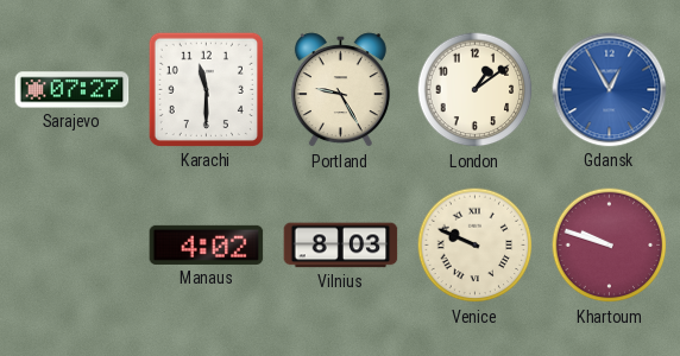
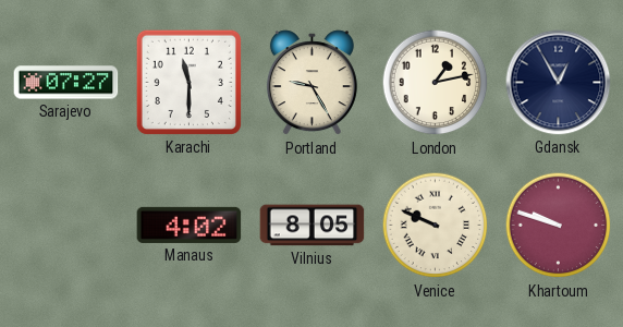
London: 1:09 -> 1:13
Gdansk dial: blue -> navy
Vilnius: 8:03 -> 8:05
